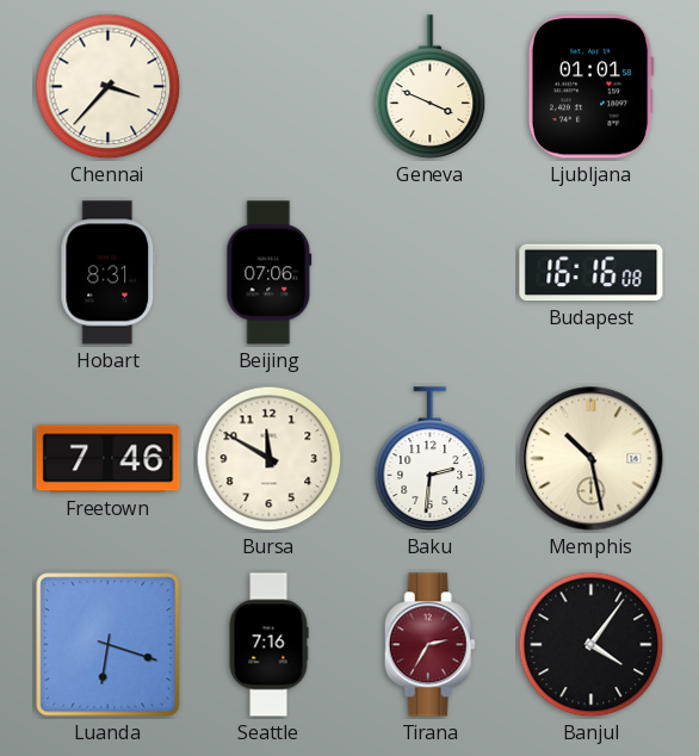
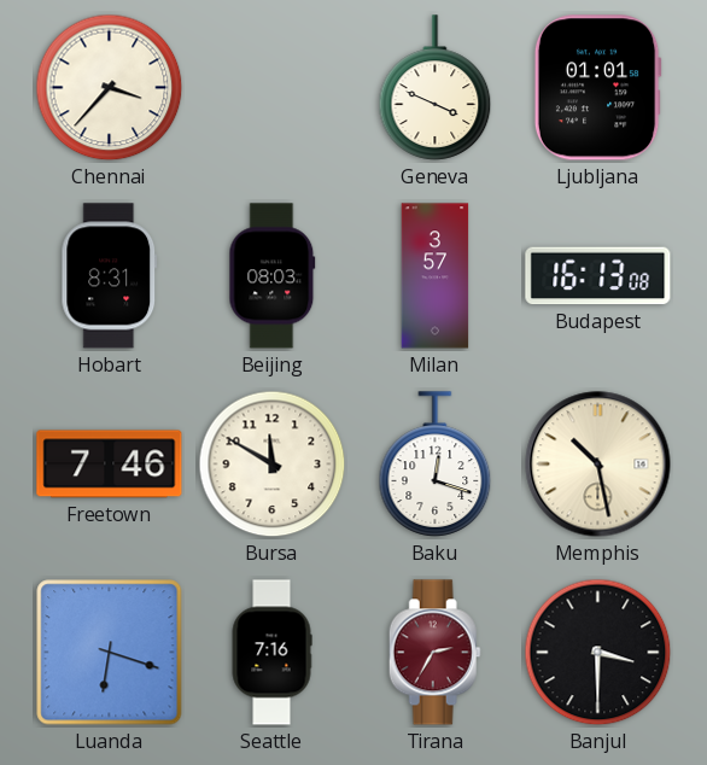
Beijing: 07:06 -> 08:03
Milan: none -> 3:57
Budapest: 16:16 -> 16:13
Baku: 2:31 -> 12:18
Banjul: 4:06 -> 3:30
